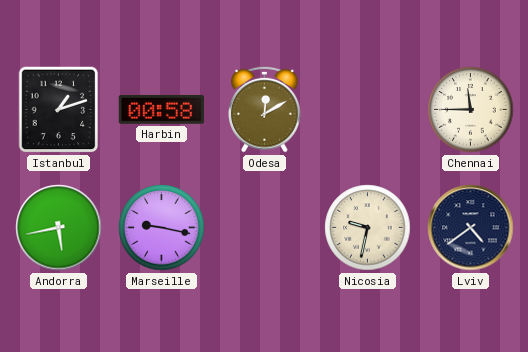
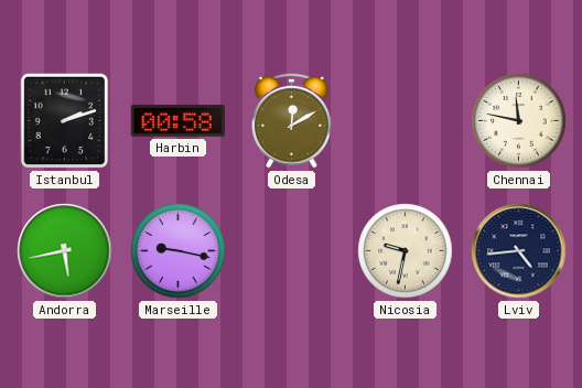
Istanbul: 1:12 -> 2:12
Chennai: 11:45 -> 11:47
Lviv: 4:39 -> 4:44
